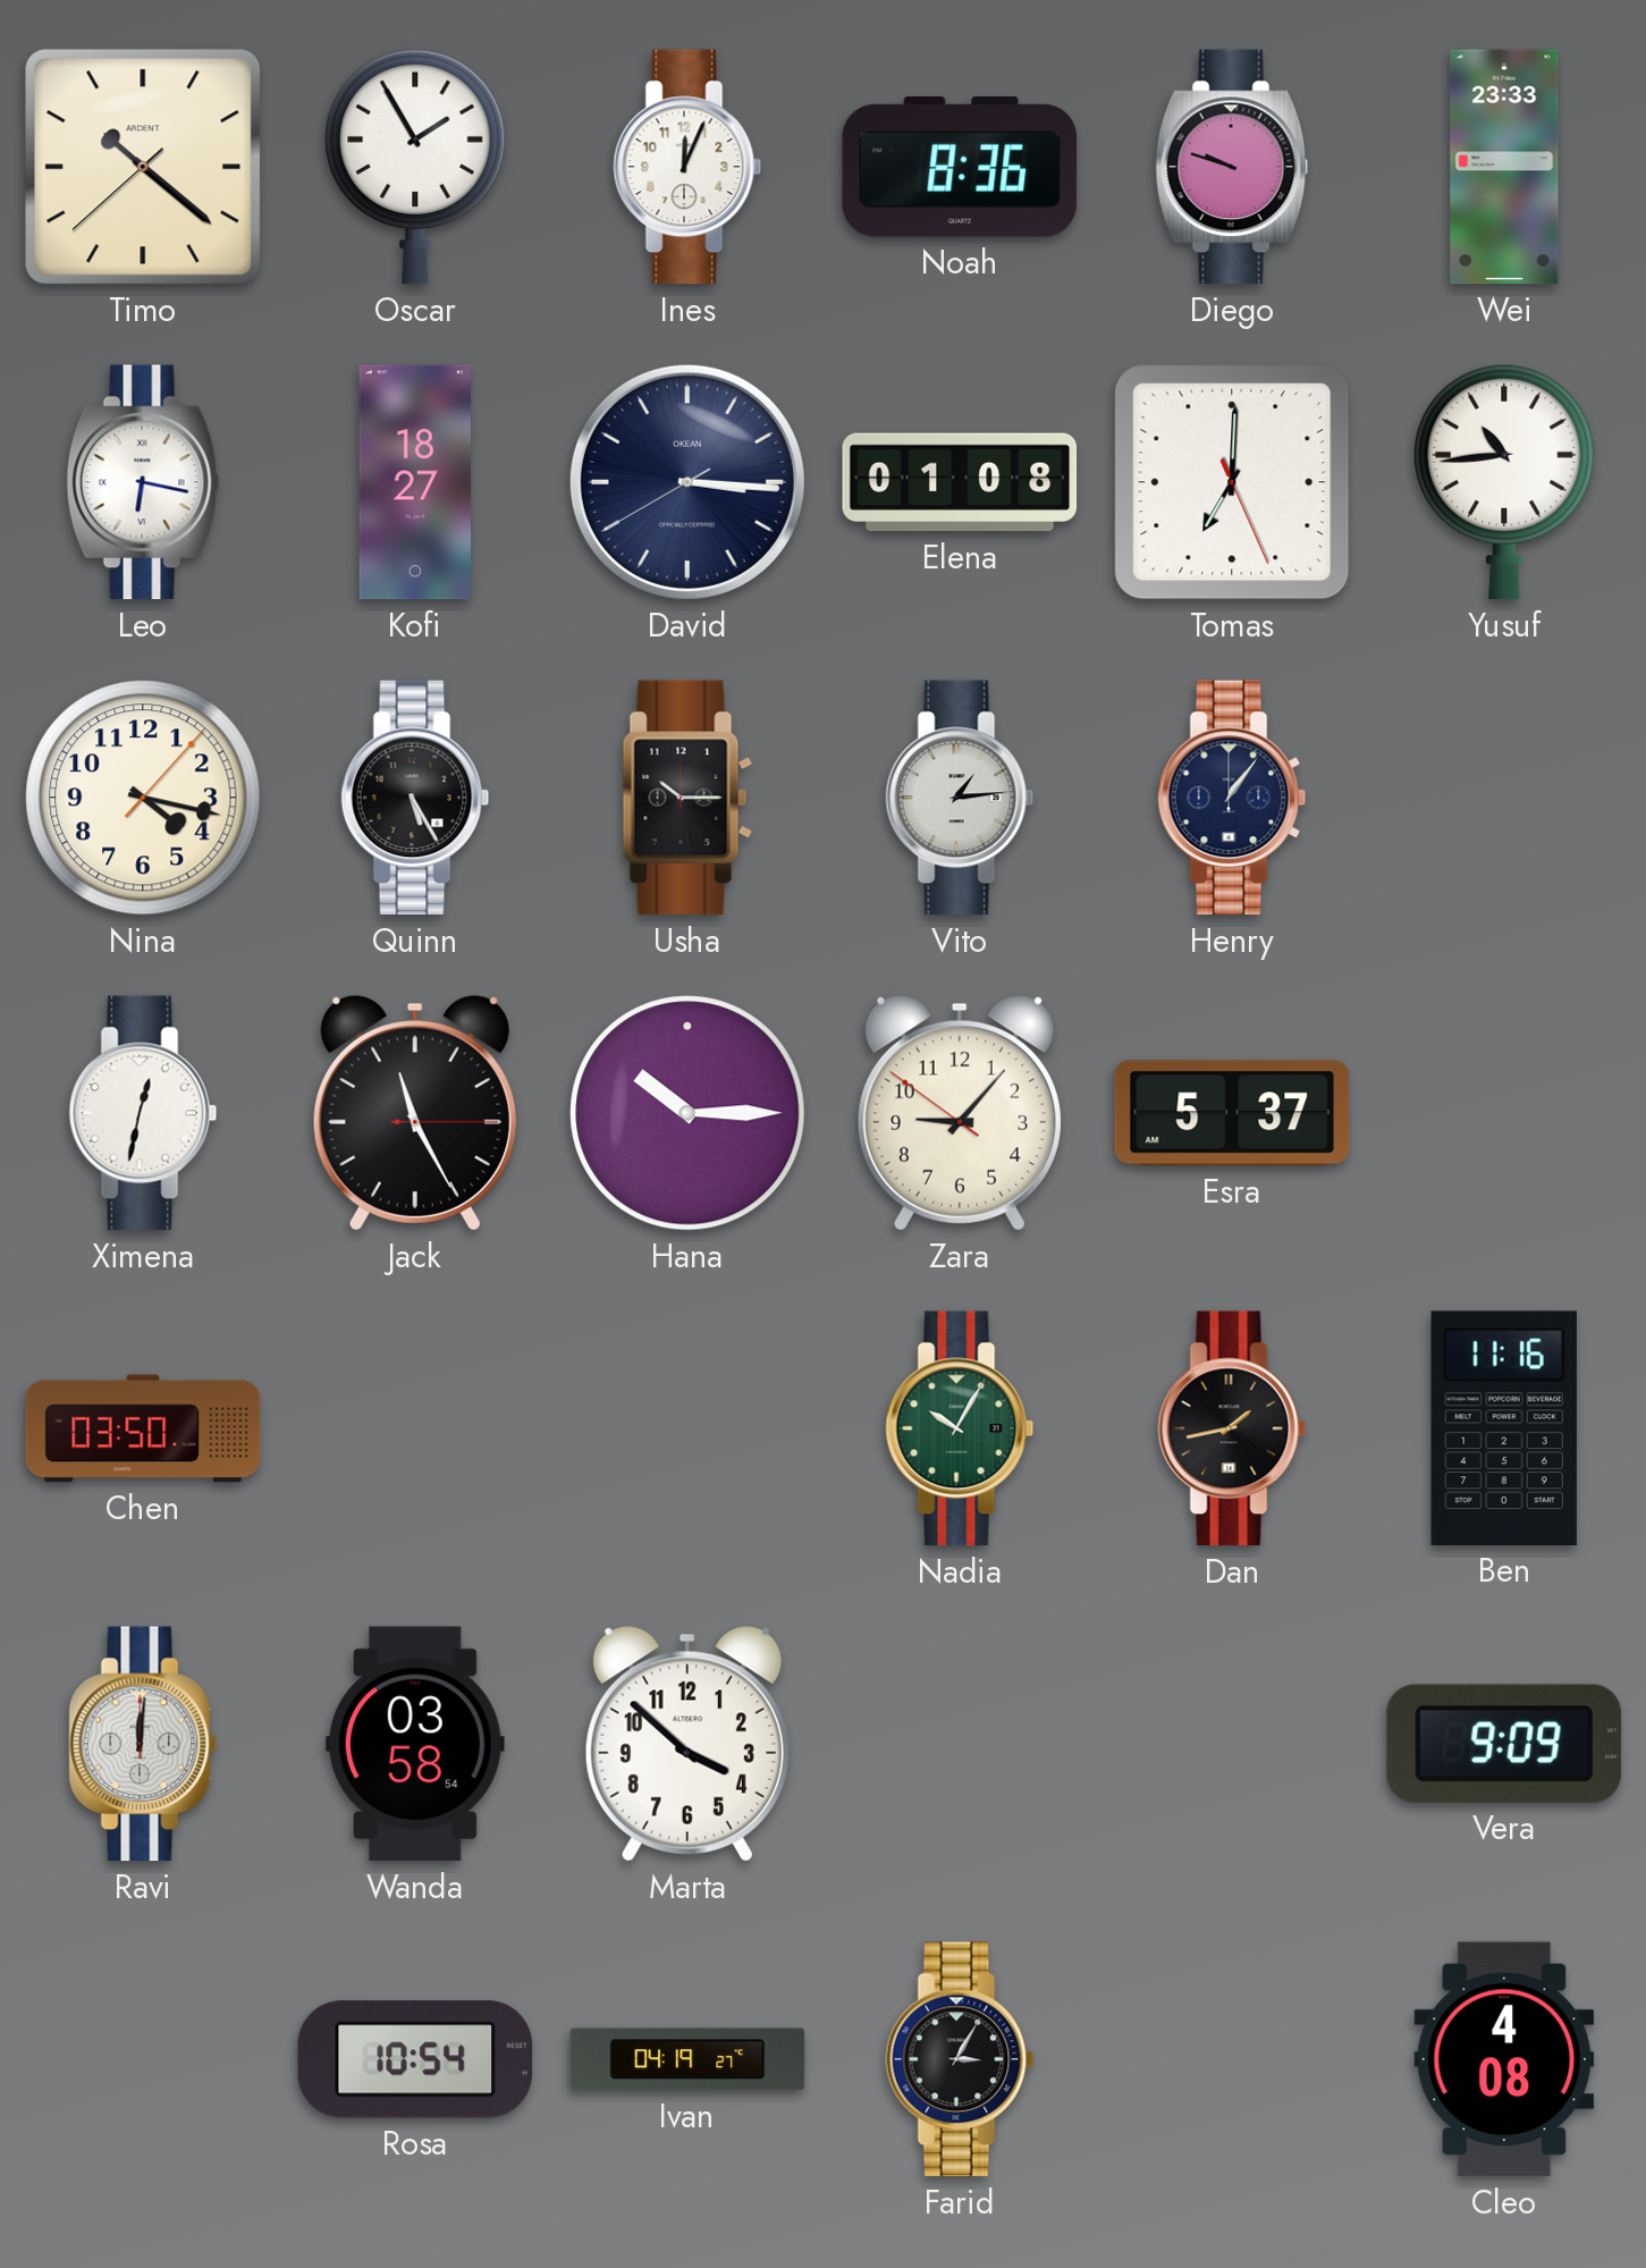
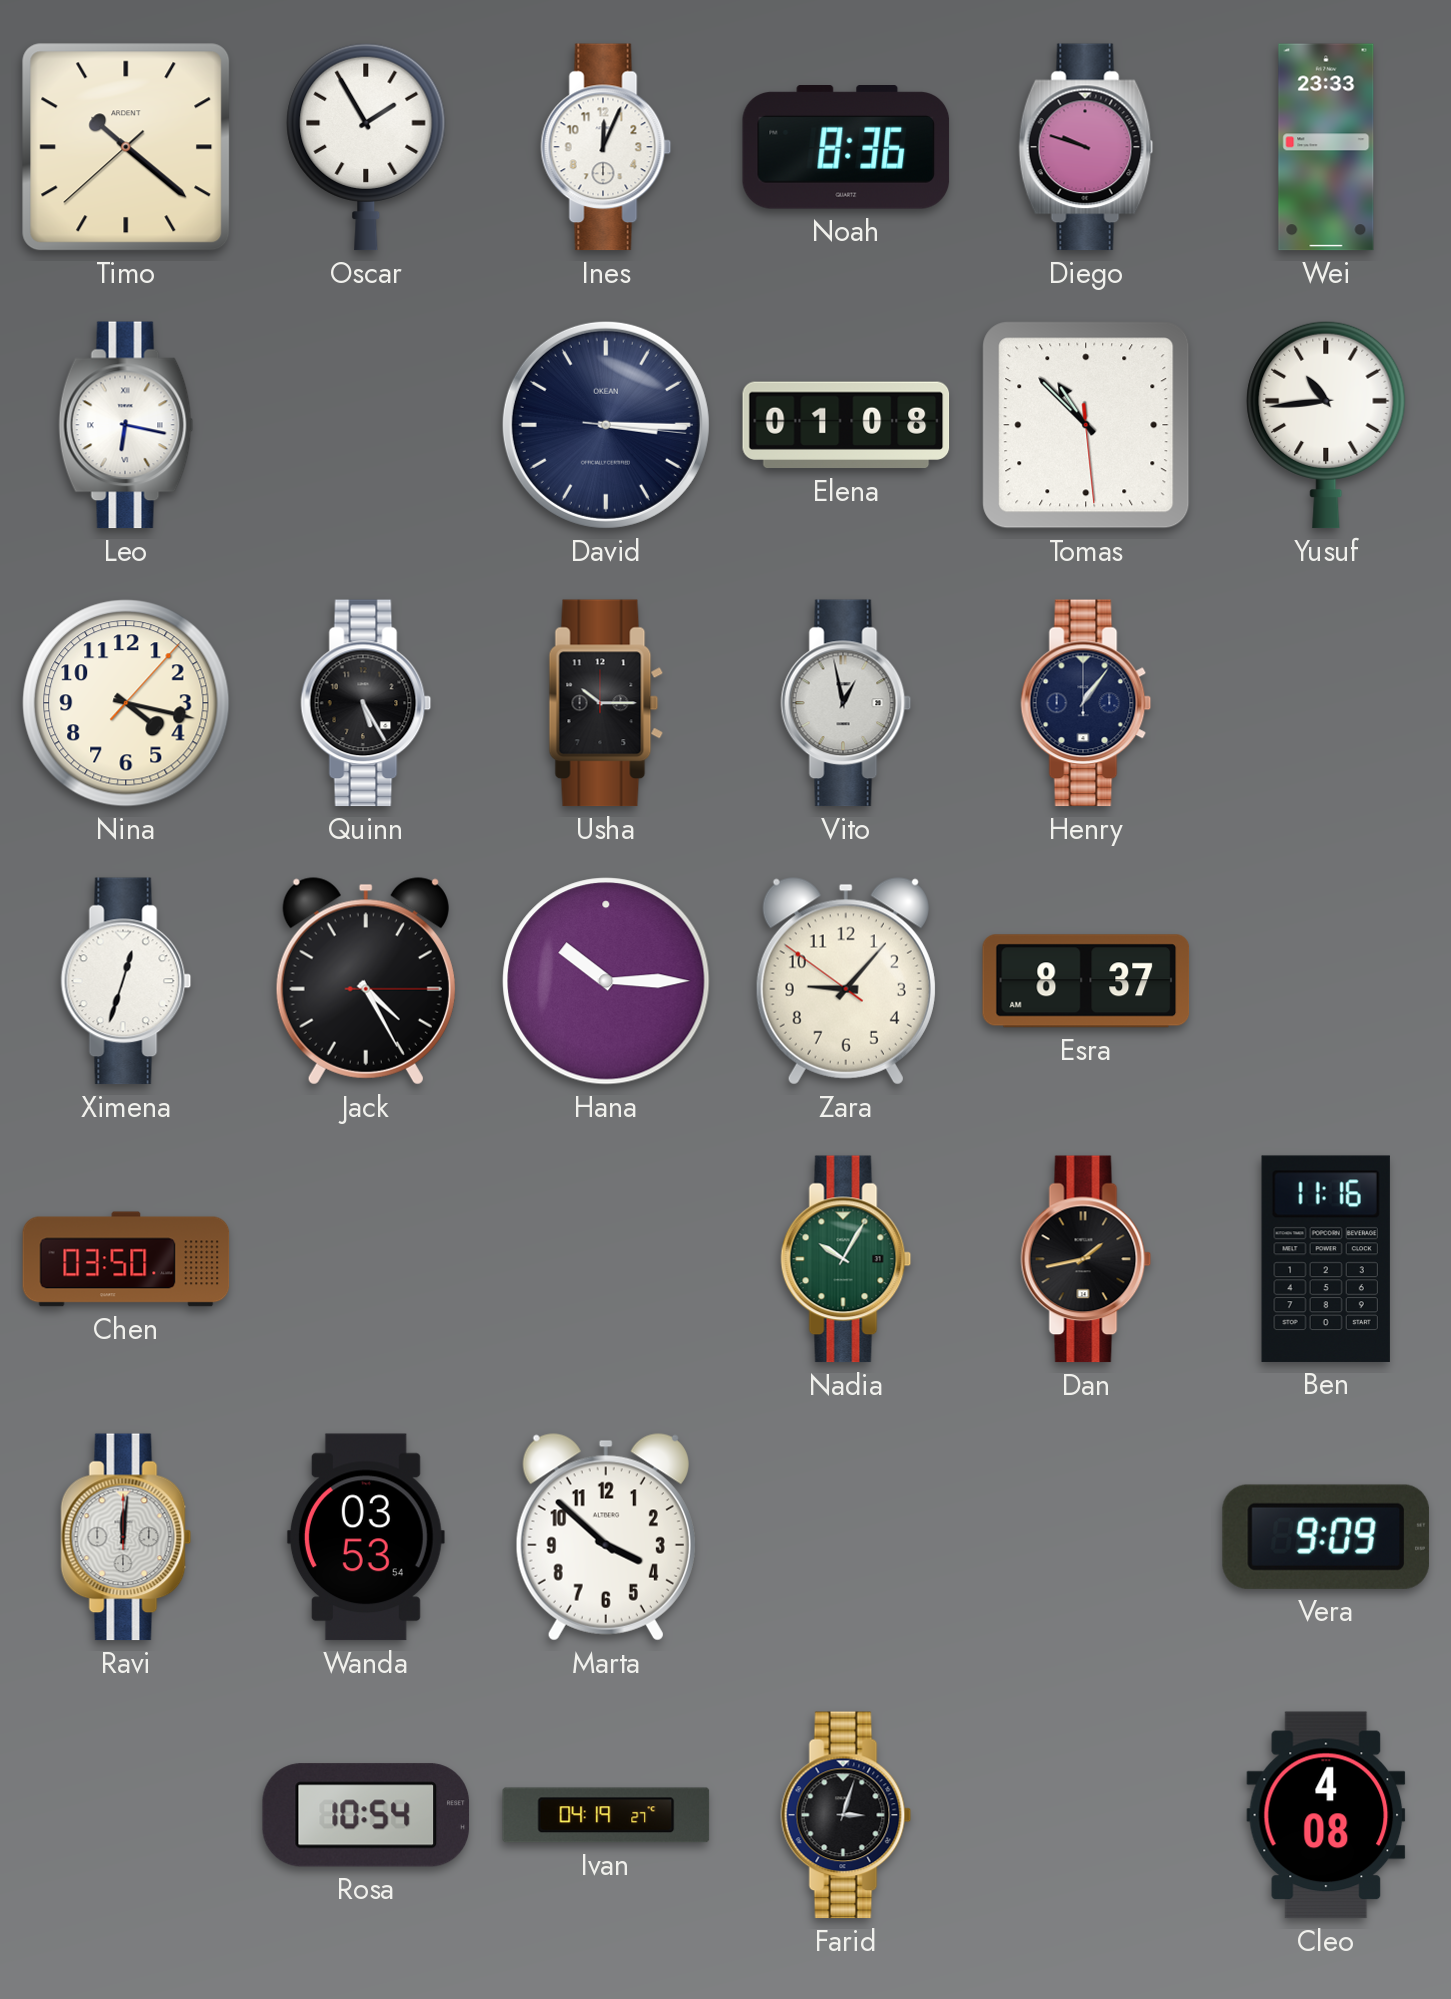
Kofi: 18:27 -> none
David: 3:15:40 -> 3:15:16
Tomas: 7:00 -> 10:52
Vito: 1:14 -> 12:58
Ximena: 12:32 -> 12:33
Jack: 11:25 -> 4:25
Esra: 5:37 -> 8:37
Wanda: 03:58 -> 03:53
Farid: 3:05 -> 3:03
